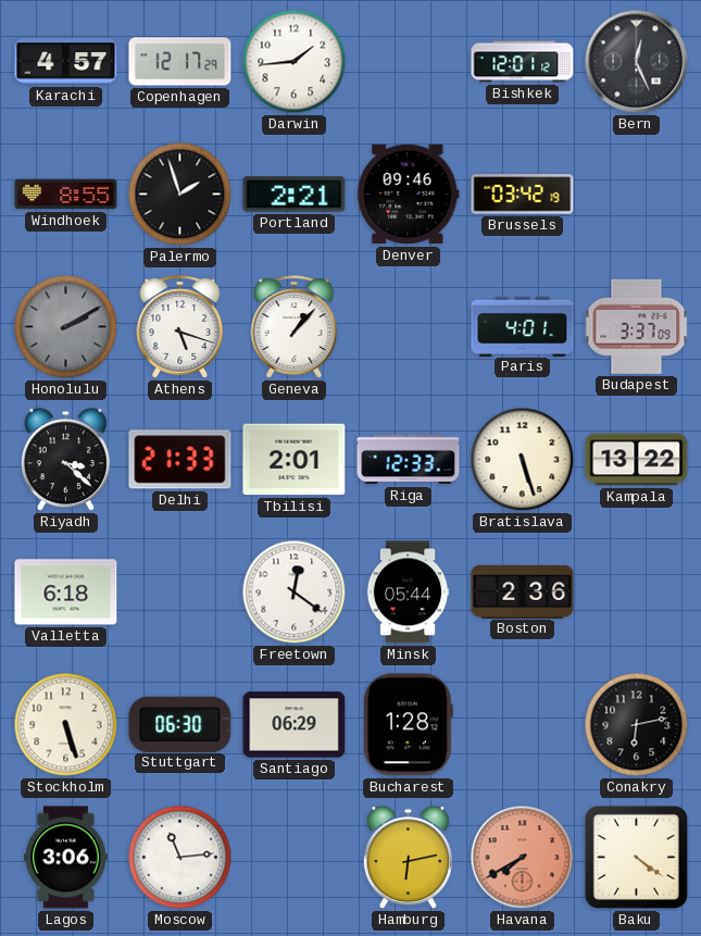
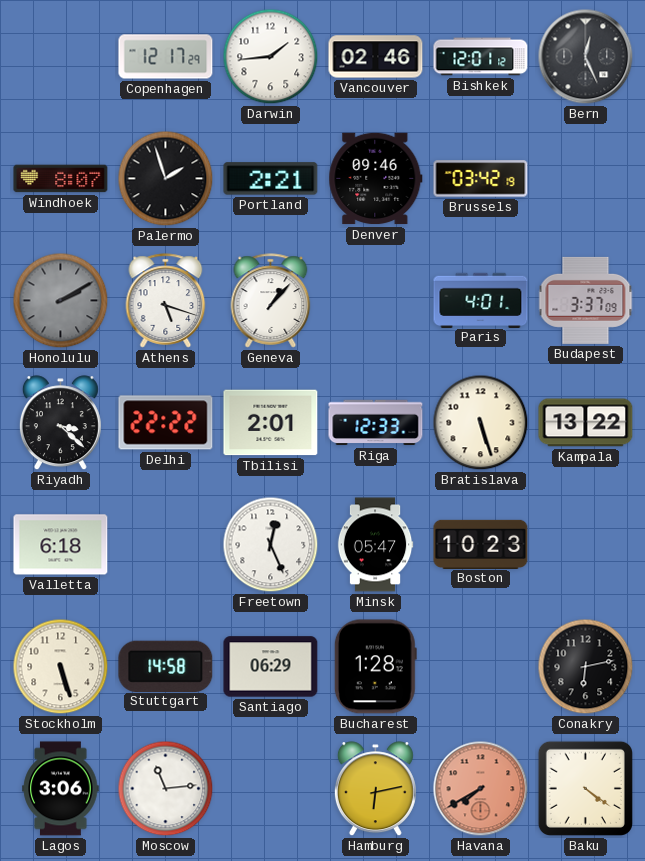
Karachi: 4:57 -> none
Vancouver: none -> 02:46
Windhoek: 8:55 -> 8:07
Delhi: 21:33 -> 22:22
Freetown: 12:21 -> 12:26
Minsk: 05:44 -> 05:47
Boston: 2:36 -> 10:23
Stuttgart: 06:30 -> 14:58
